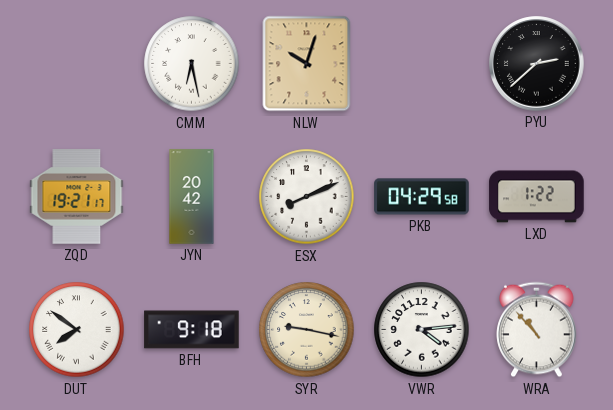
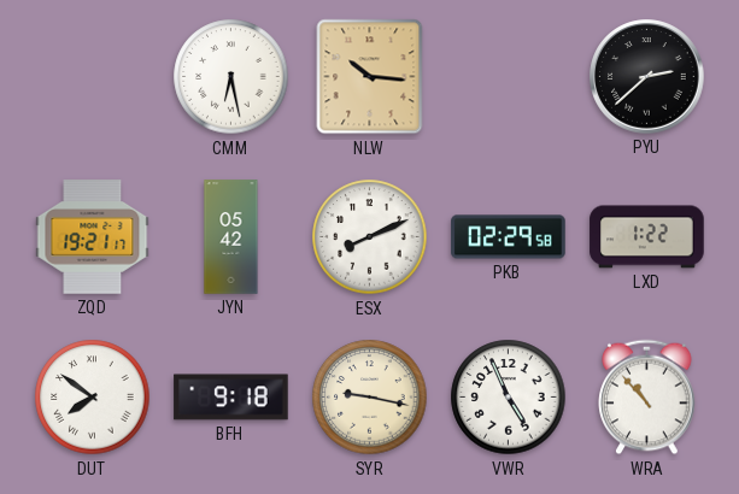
NLW: 10:03 -> 10:16
JYN: 20:42 -> 05:42
PKB: 04:29 -> 02:29
VWR: 4:14 -> 4:56
